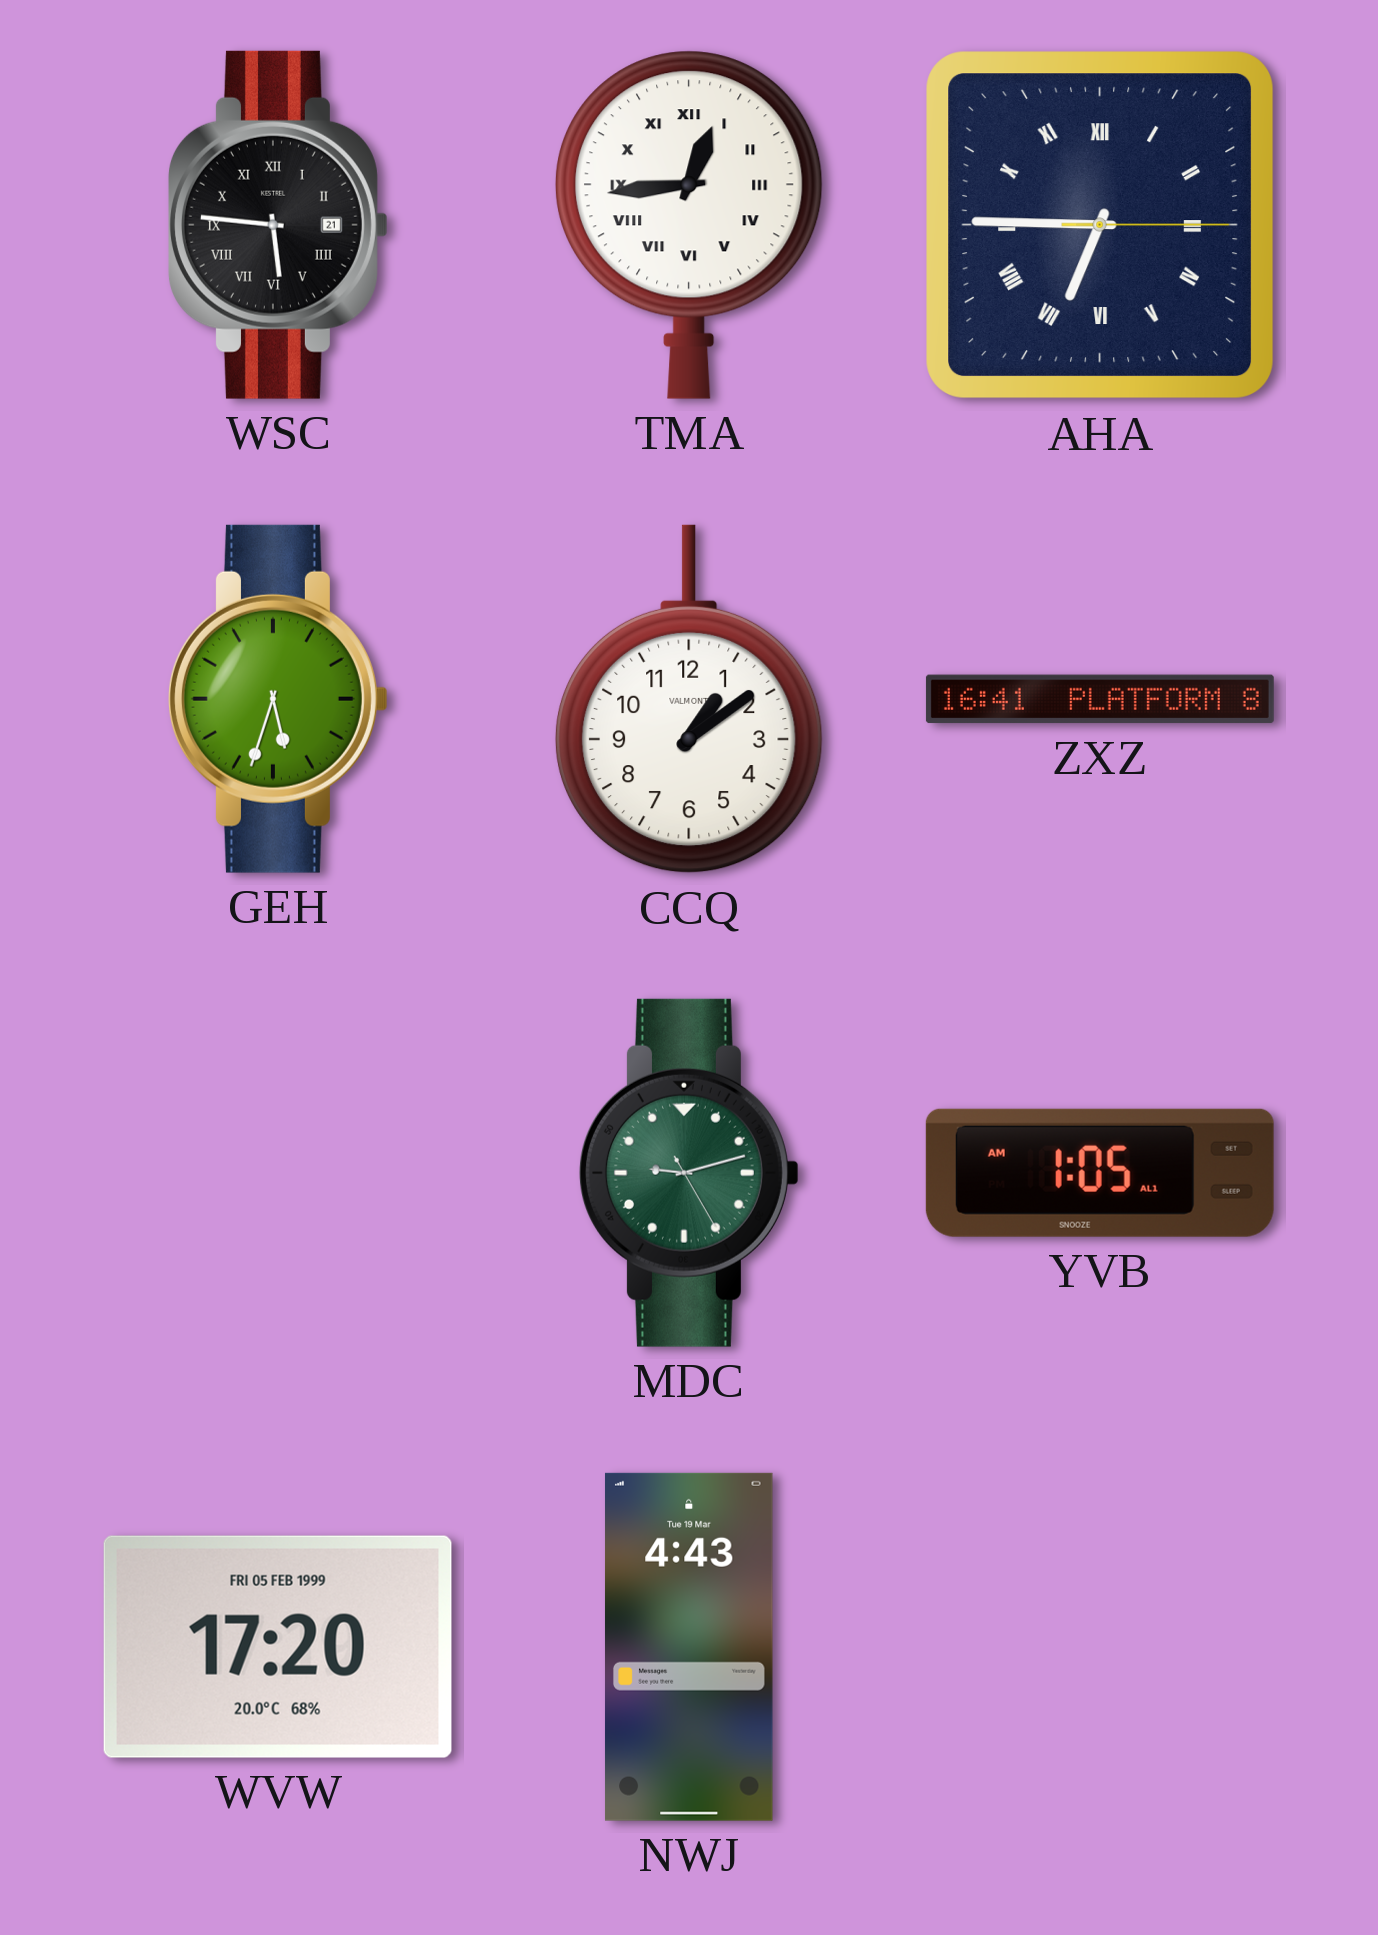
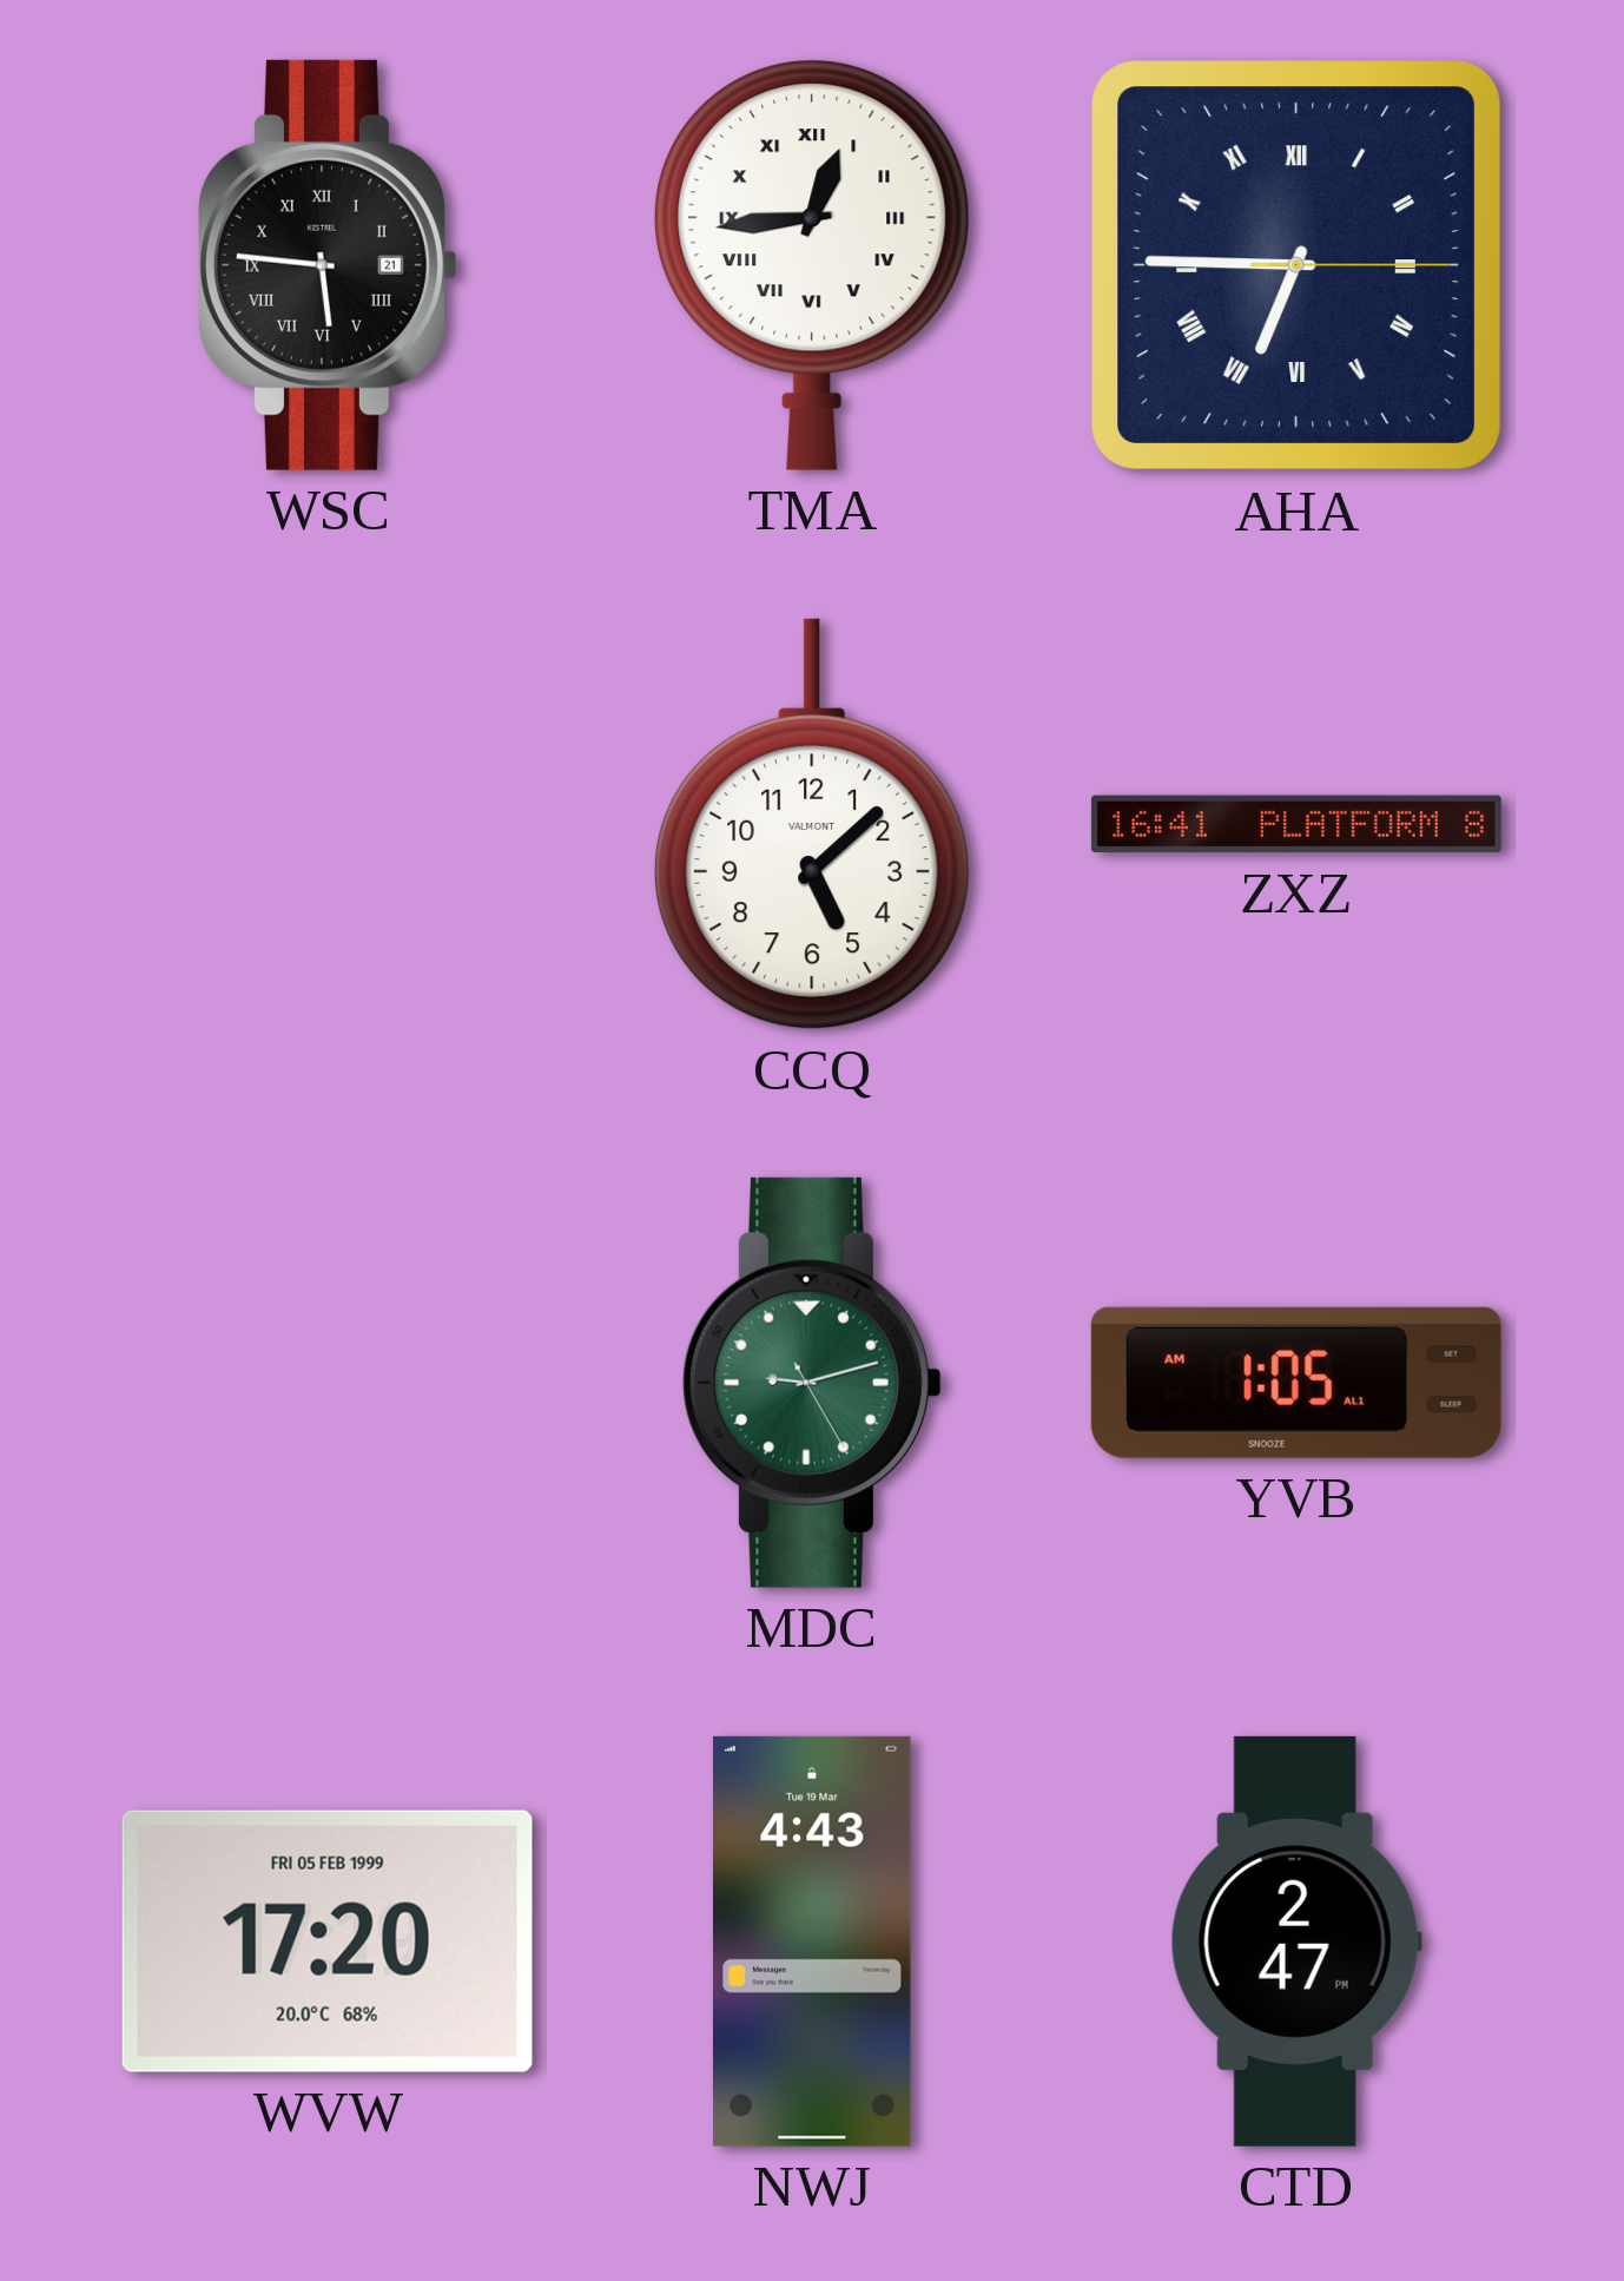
GEH: 5:33 -> none
CCQ: 1:09 -> 5:08
CTD: none -> 2:47
